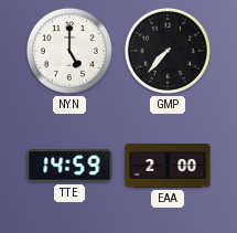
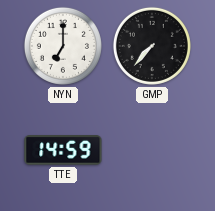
NYN: 5:00 -> 7:00
EAA: 2:00 -> none
